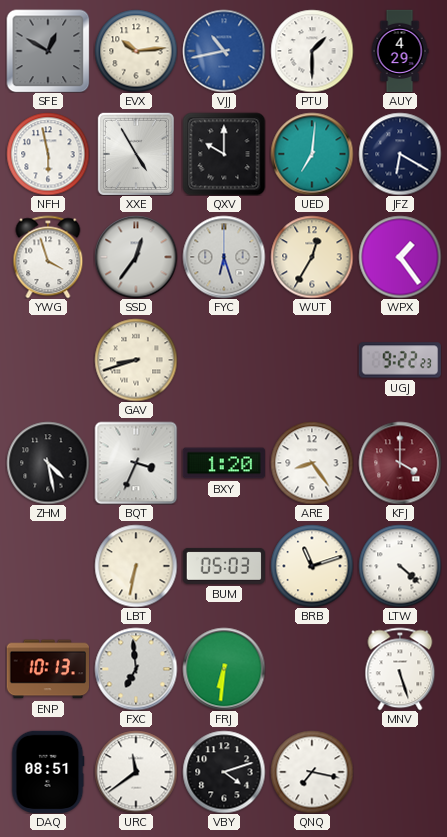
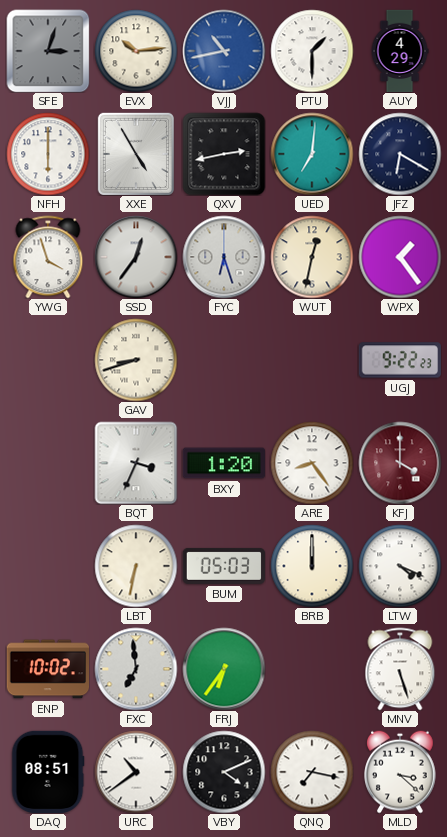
SFE: 12:50 -> 3:03
NFH: 5:58 -> 6:00
QXV: 10:00 -> 2:43
WUT: 12:35 -> 12:32
ZHM: 4:28 -> none
BRB: 11:12 -> 12:00
LTW: 4:22 -> 4:19
ENP: 10:13 -> 10:02
FRJ: 6:31 -> 6:36
URC: 11:39 -> 10:39
VBY: 4:12 -> 4:11
MLD: none -> 3:22
